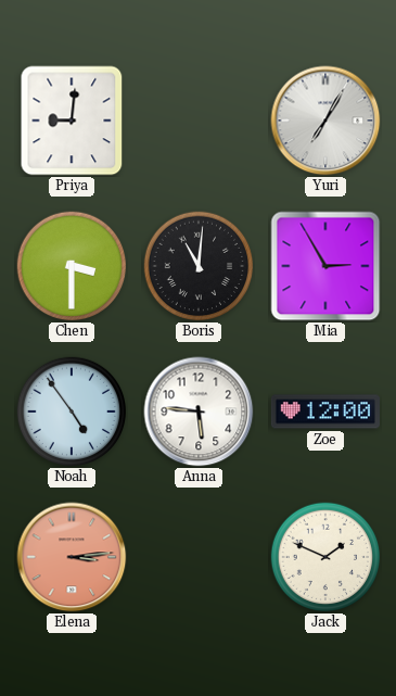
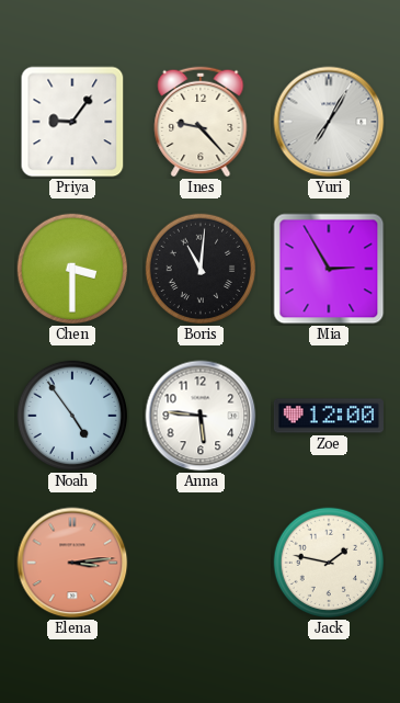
Priya: 9:01 -> 9:06
Ines: none -> 9:23
Jack: 1:49 -> 1:47
